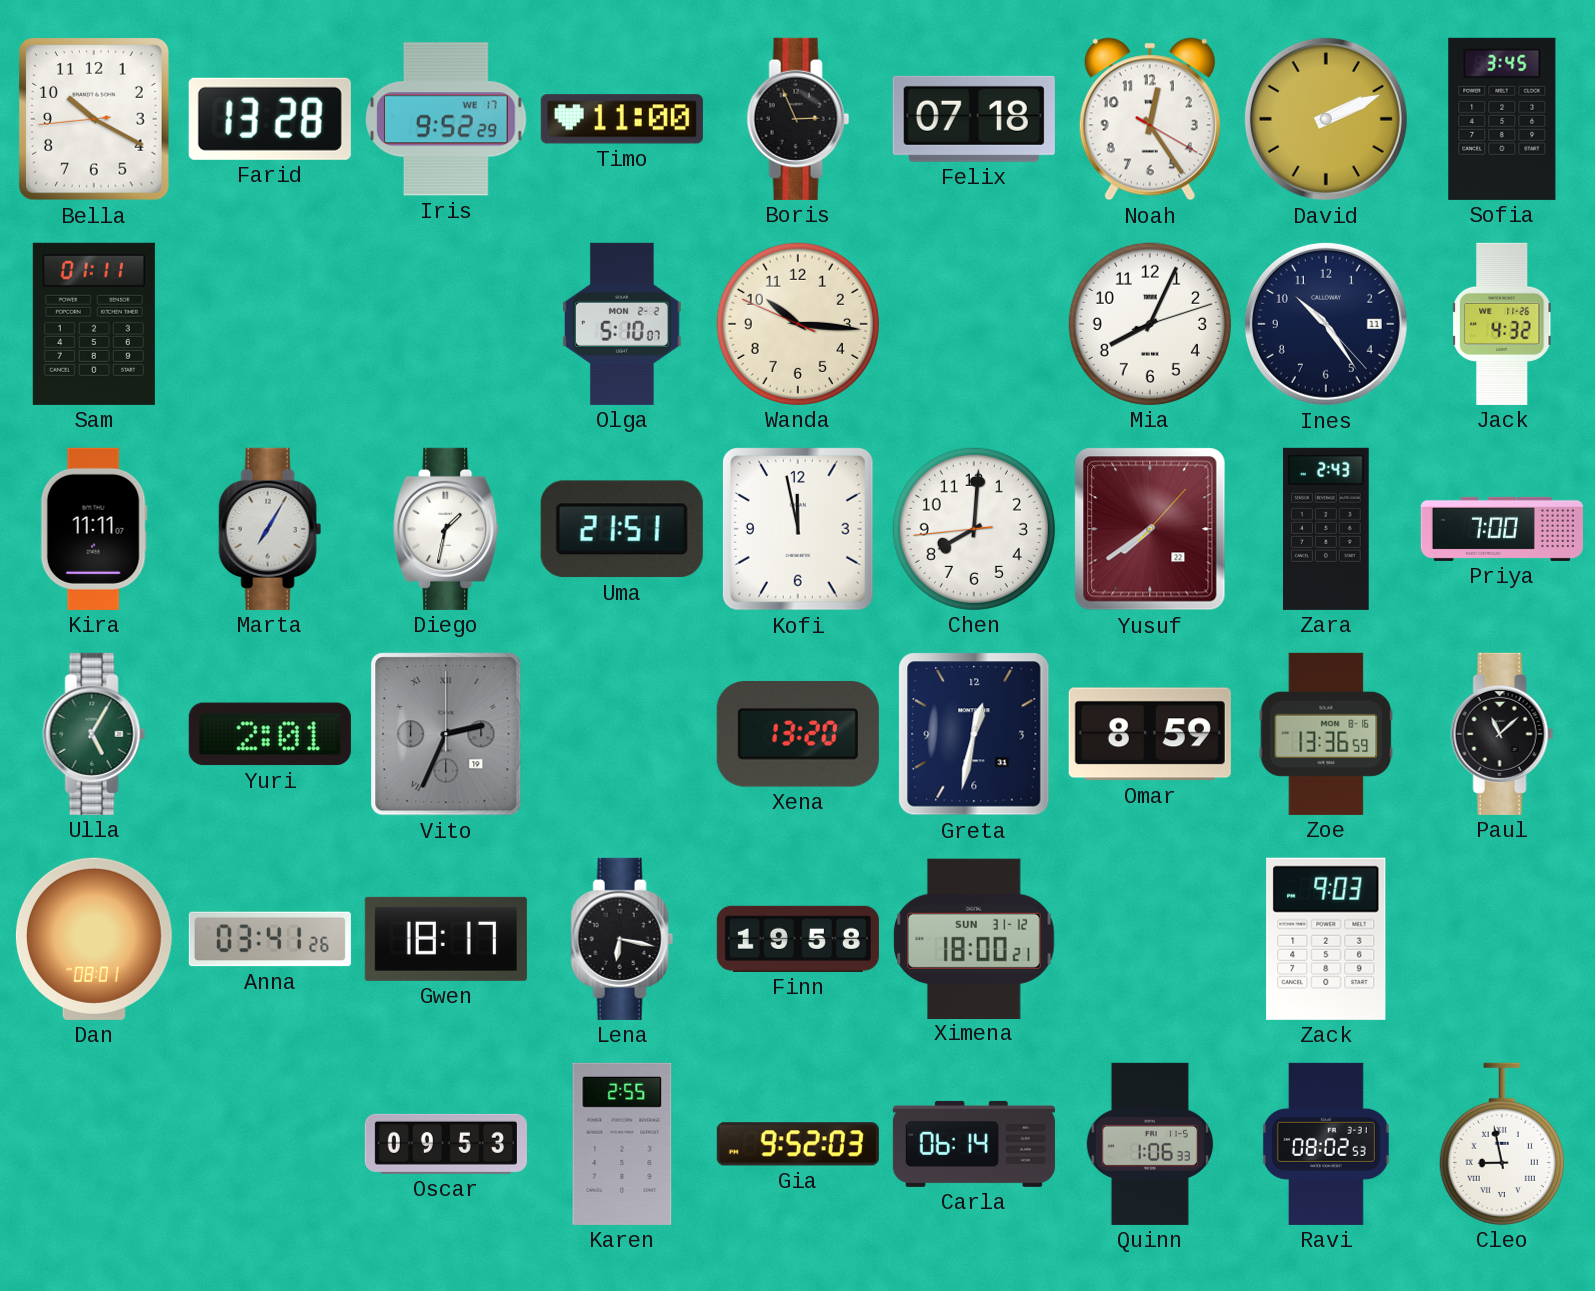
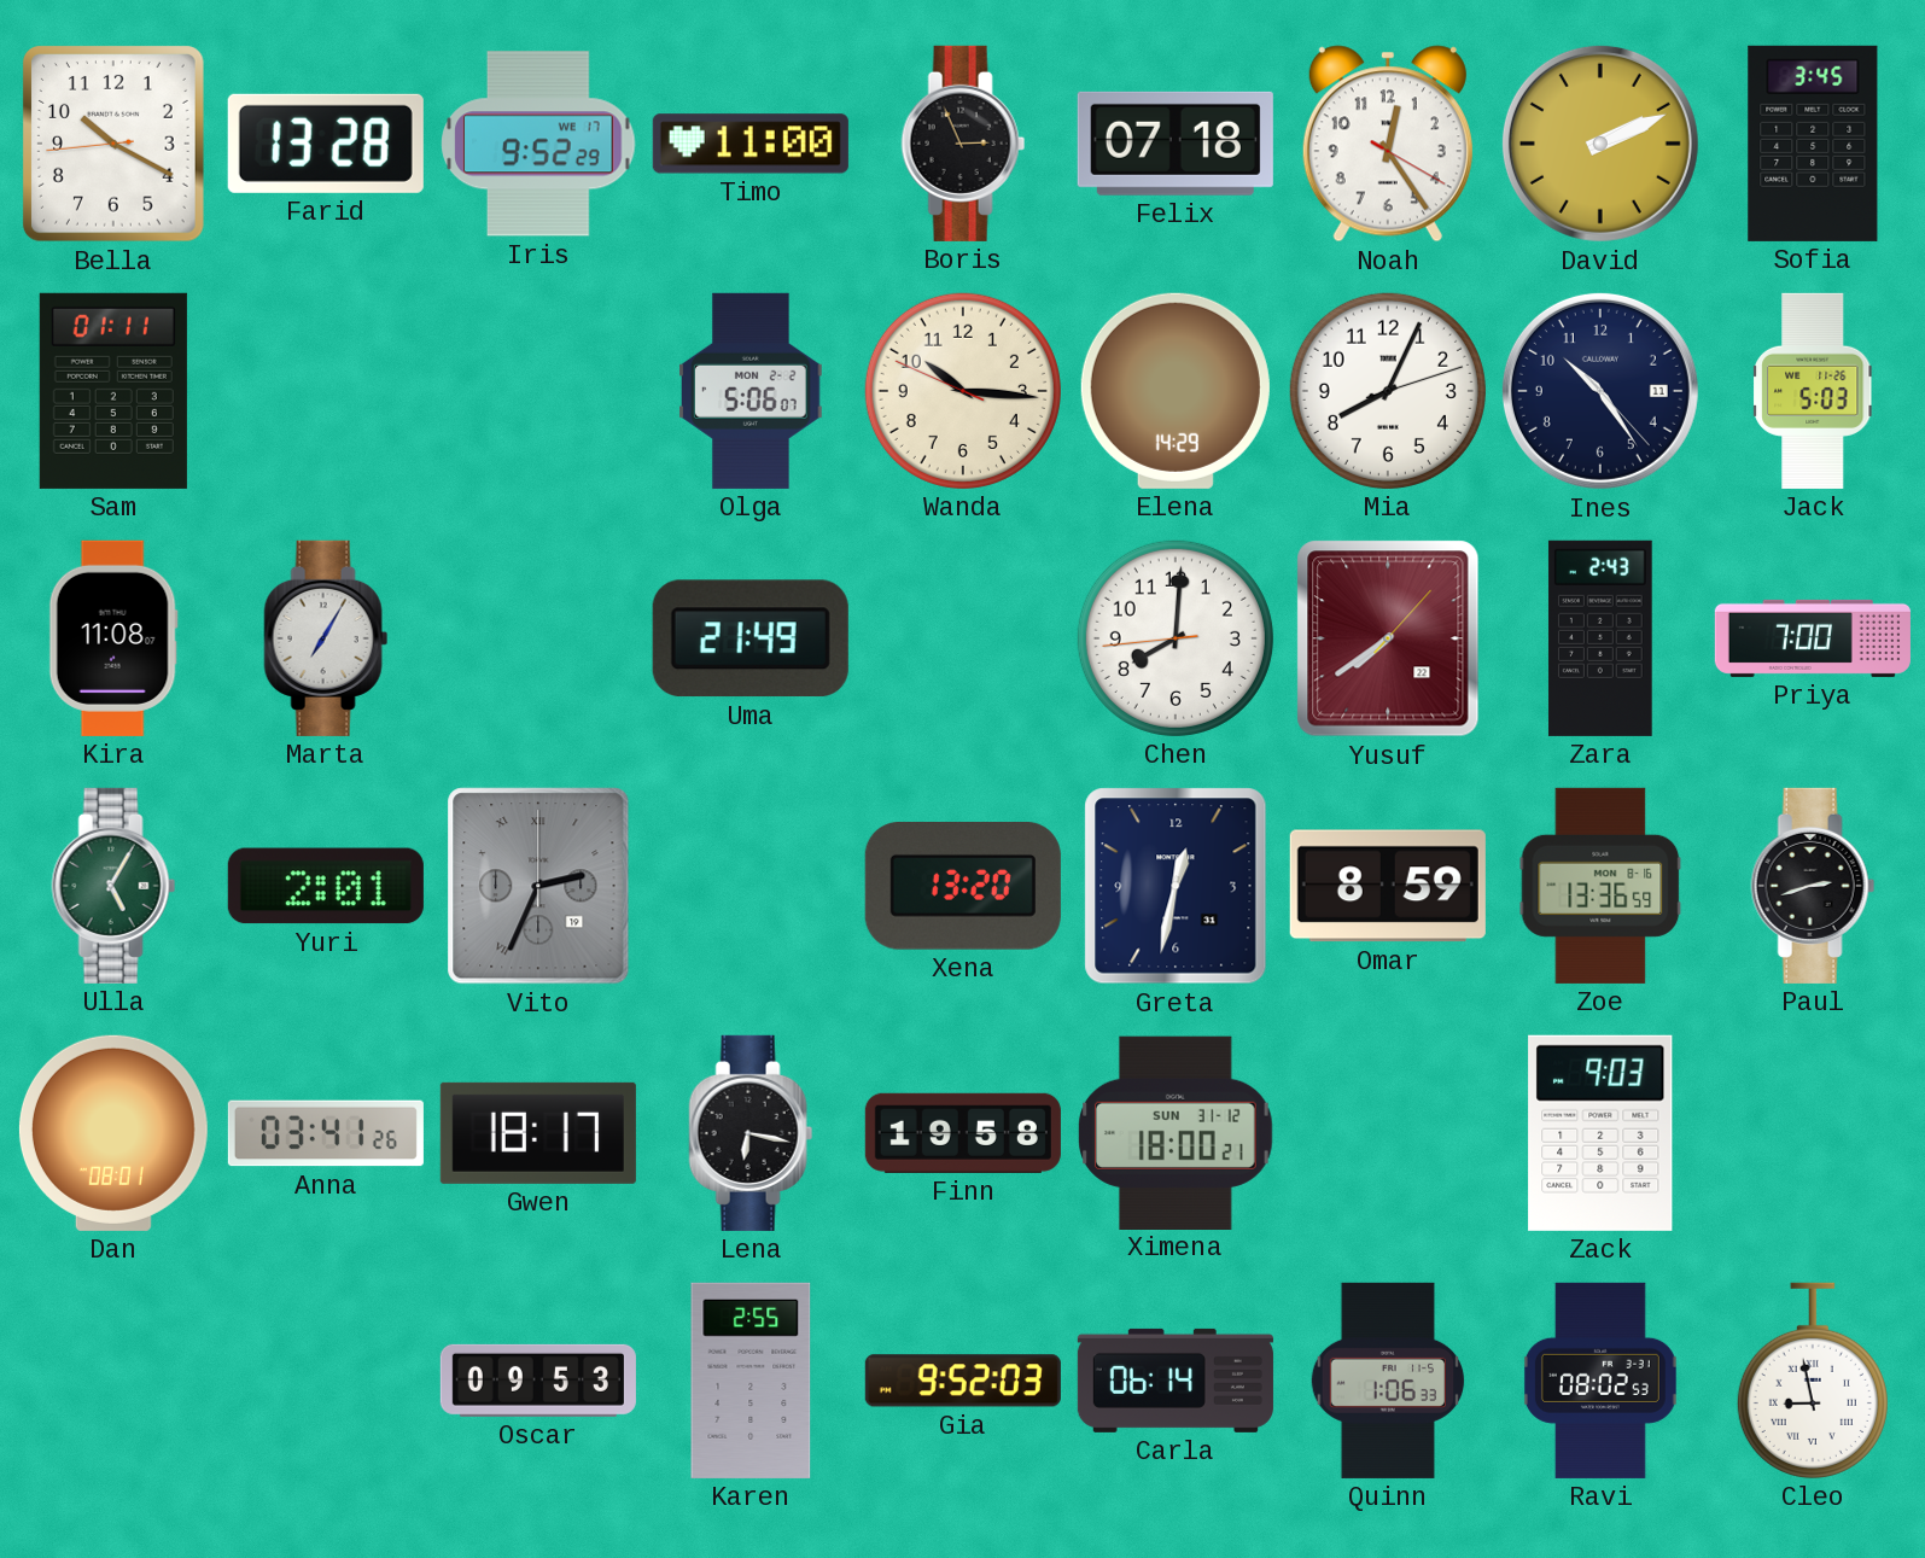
Olga: 5:10 -> 5:06
Elena: none -> 14:29
Jack: 4:32 -> 5:03
Kira: 11:11 -> 11:08
Diego: 1:32 -> none
Uma: 21:51 -> 21:49
Kofi: 11:58 -> none
Paul: 11:08 -> 2:42
